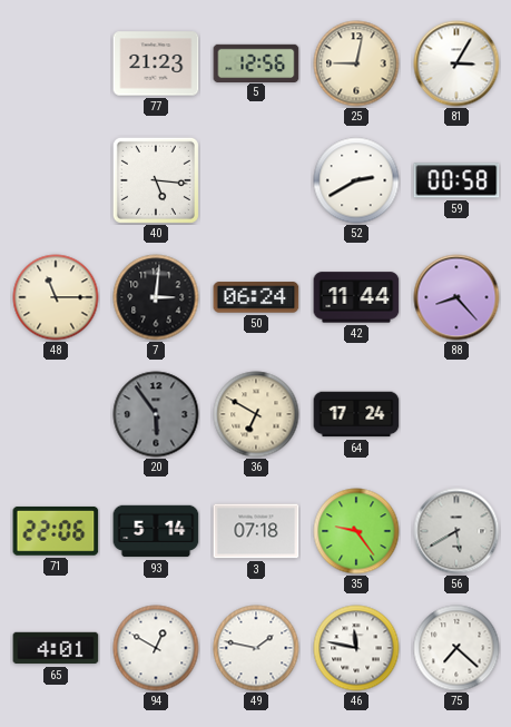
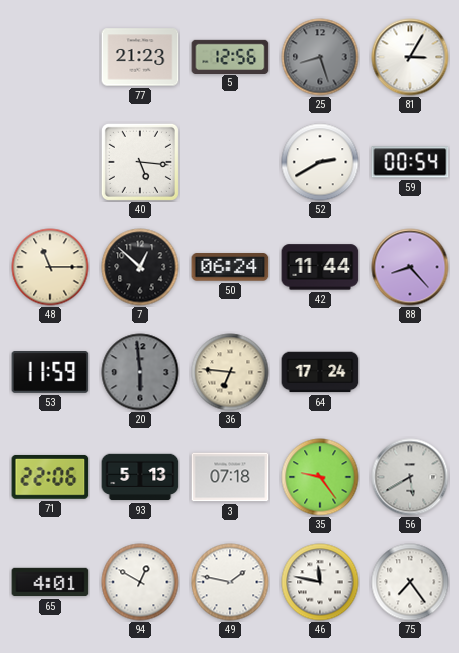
25: 9:02 -> 8:27
25 dial: cream -> grey
59: 00:58 -> 00:54
7: 3:01 -> 12:52
53: none -> 11:59
20: 5:54 -> 5:59
36: 6:50 -> 6:46
93: 5:14 -> 5:13
75: 7:22 -> 7:24
